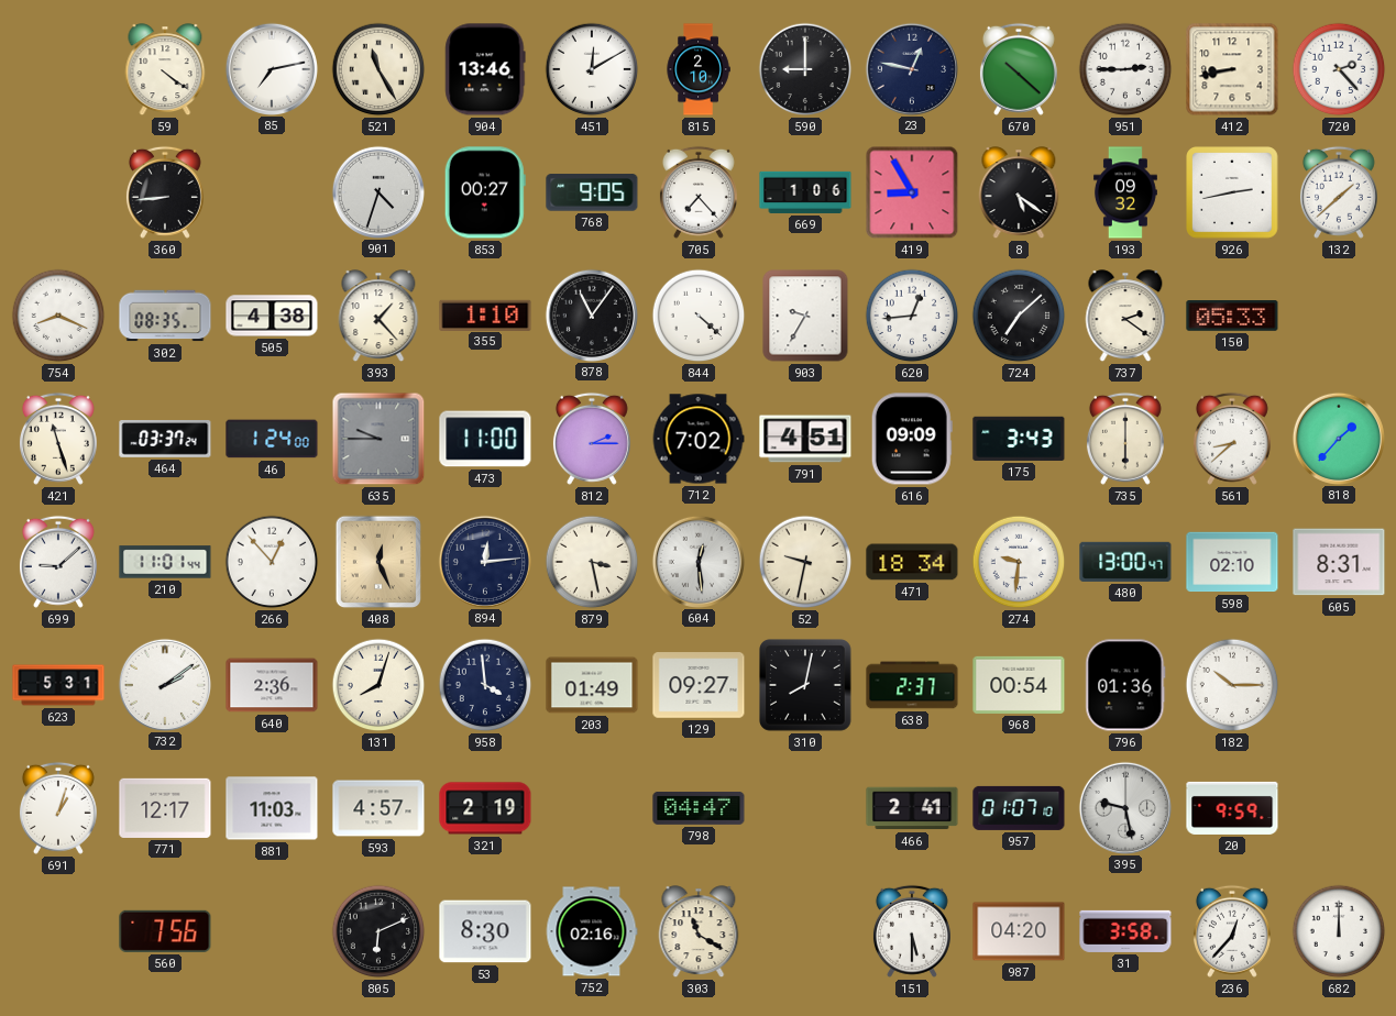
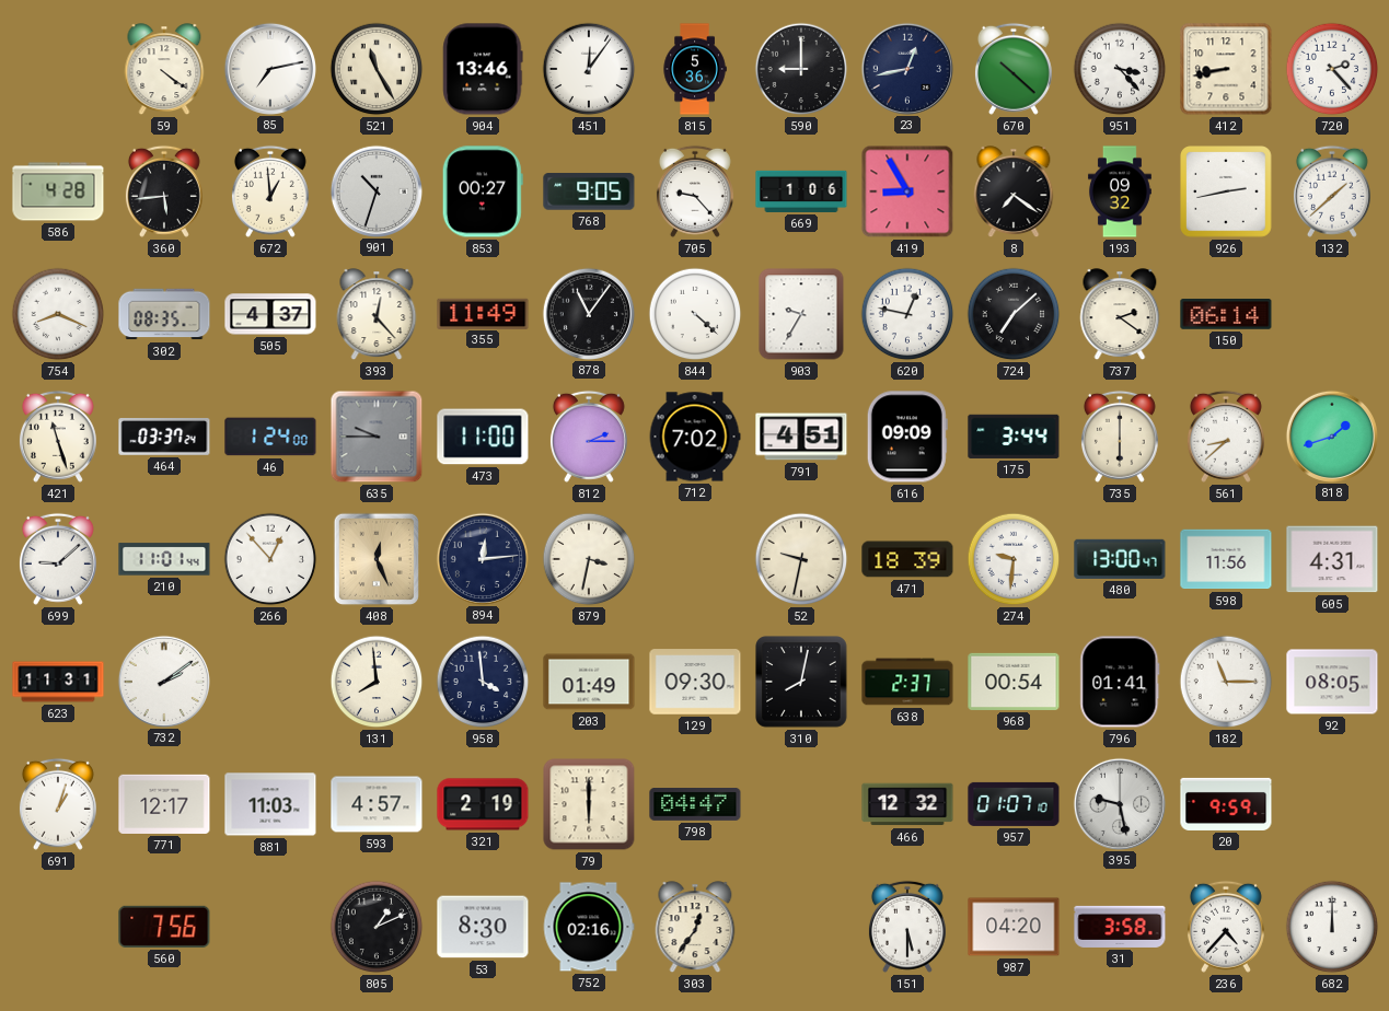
451: 12:10 -> 12:06
815: 2:10 -> 5:36
23: 12:47 -> 12:43
951: 2:45 -> 3:23
586: none -> 4:28
360: 8:44 -> 5:44
672: none -> 12:59
901: 4:33 -> 10:33
705: 7:23 -> 9:23
8: 5:21 -> 7:21
505: 4:38 -> 4:37
393: 1:23 -> 12:23
355: 1:10 -> 11:49
620: 12:44 -> 12:47
150: 05:33 -> 06:14
175: 3:43 -> 3:44
818: 1:37 -> 1:42
879: 3:28 -> 3:32
604: 12:29 -> none
471: 18:34 -> 18:39
598: 02:10 -> 11:56
605: 8:31 -> 4:31
623: 5:31 -> 11:31
640: 2:36 -> none
131: 8:03 -> 7:59
129: 09:27 -> 09:30
796: 01:36 -> 01:41
182: 10:15 -> 11:15
92: none -> 08:05
79: none -> 6:00
466: 2:41 -> 12:32
805: 6:11 -> 1:11
303: 11:20 -> 12:36
236: 12:37 -> 4:37
